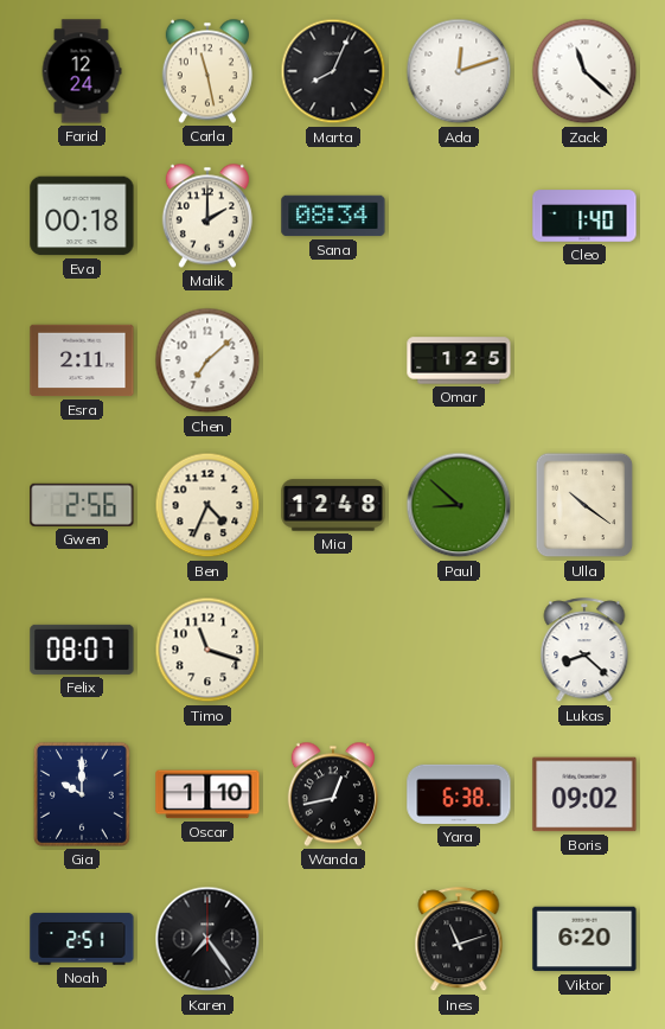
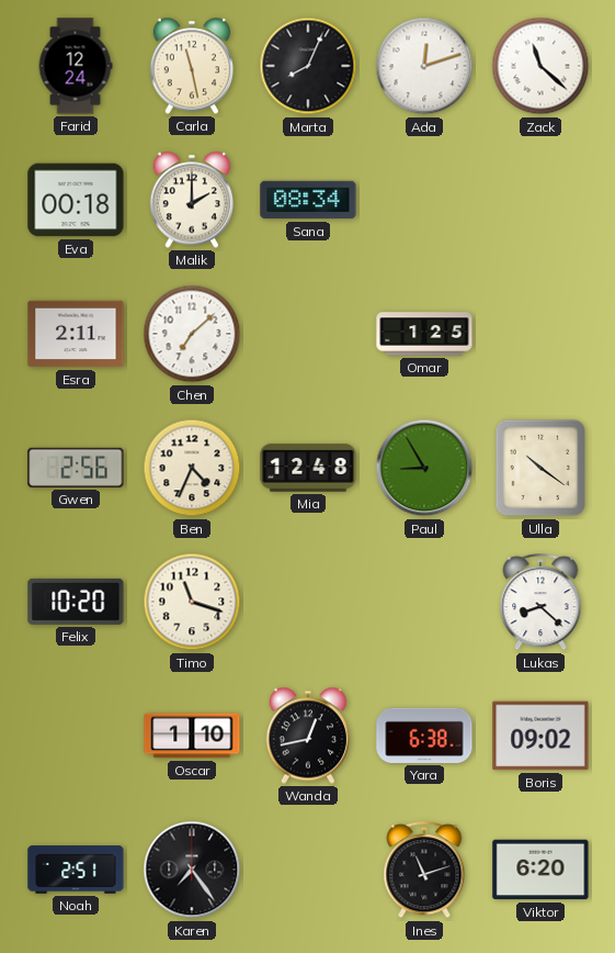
Cleo: 1:40 -> none
Paul: 8:52 -> 8:55
Felix: 08:07 -> 10:20
Gia: 10:00 -> none
